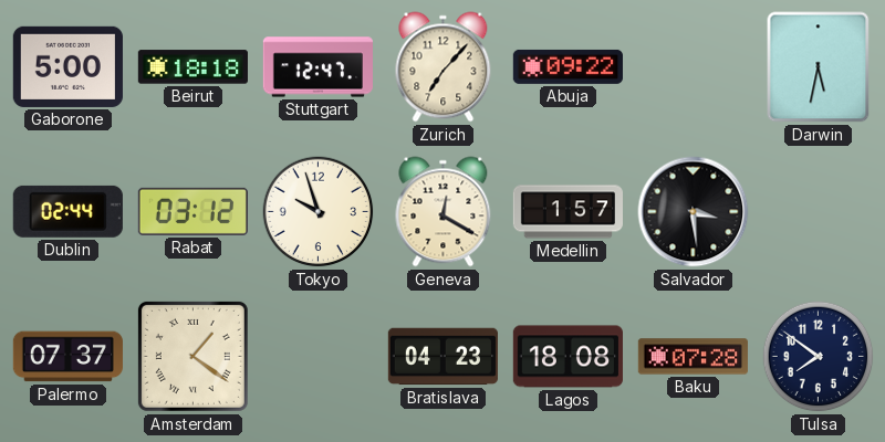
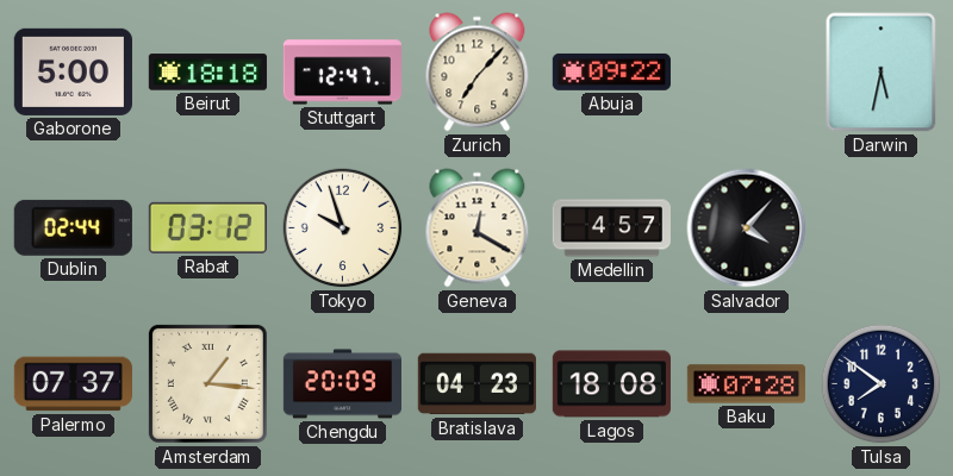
Medellin: 1:57 -> 4:57
Salvador: 3:29 -> 4:07
Amsterdam: 1:21 -> 1:16
Chengdu: none -> 20:09
